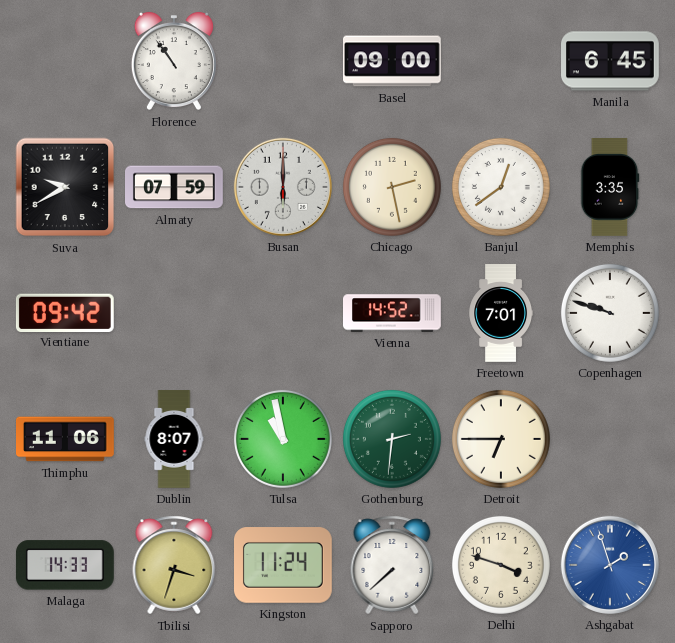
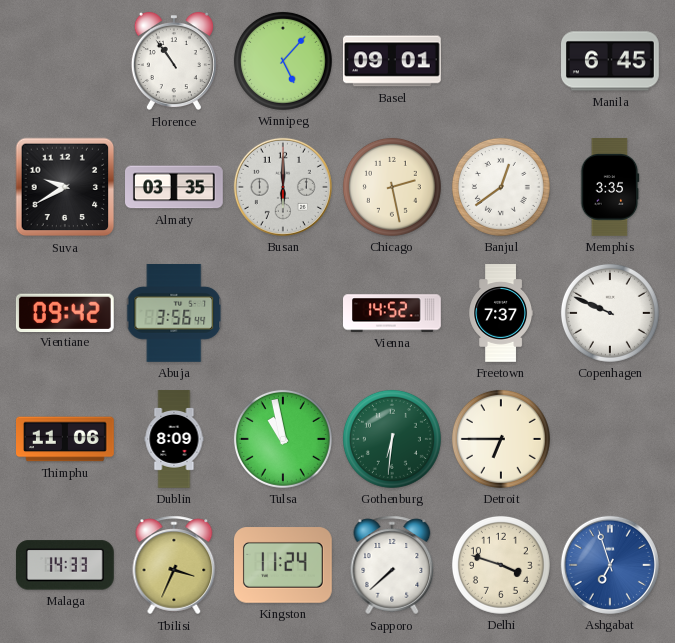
Winnipeg: none -> 5:07
Basel: 09:00 -> 09:01
Almaty: 07:59 -> 03:35
Abuja: none -> 3:56
Freetown: 7:01 -> 7:37
Copenhagen: 9:48 -> 9:49
Dublin: 8:07 -> 8:09
Gothenburg: 2:31 -> 6:31
Tbilisi: 3:33 -> 3:34
Ashgabat: 1:57 -> 6:57
